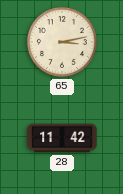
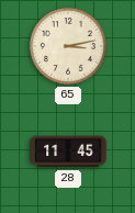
28: 11:42 -> 11:45
